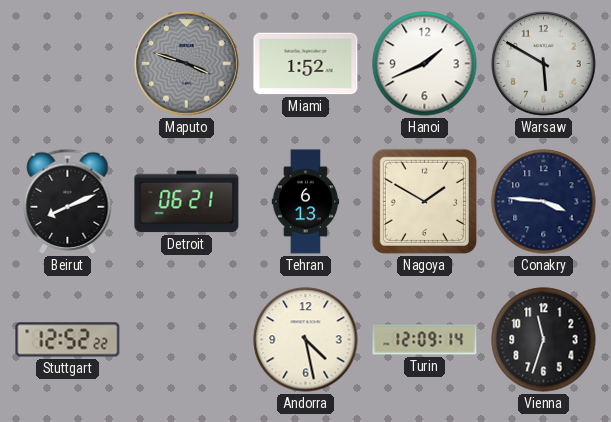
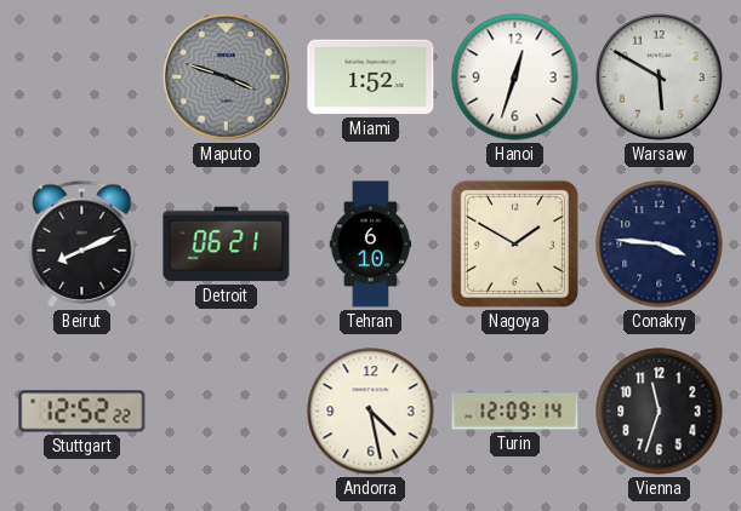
Hanoi: 1:41 -> 12:33
Tehran: 6:13 -> 6:10
